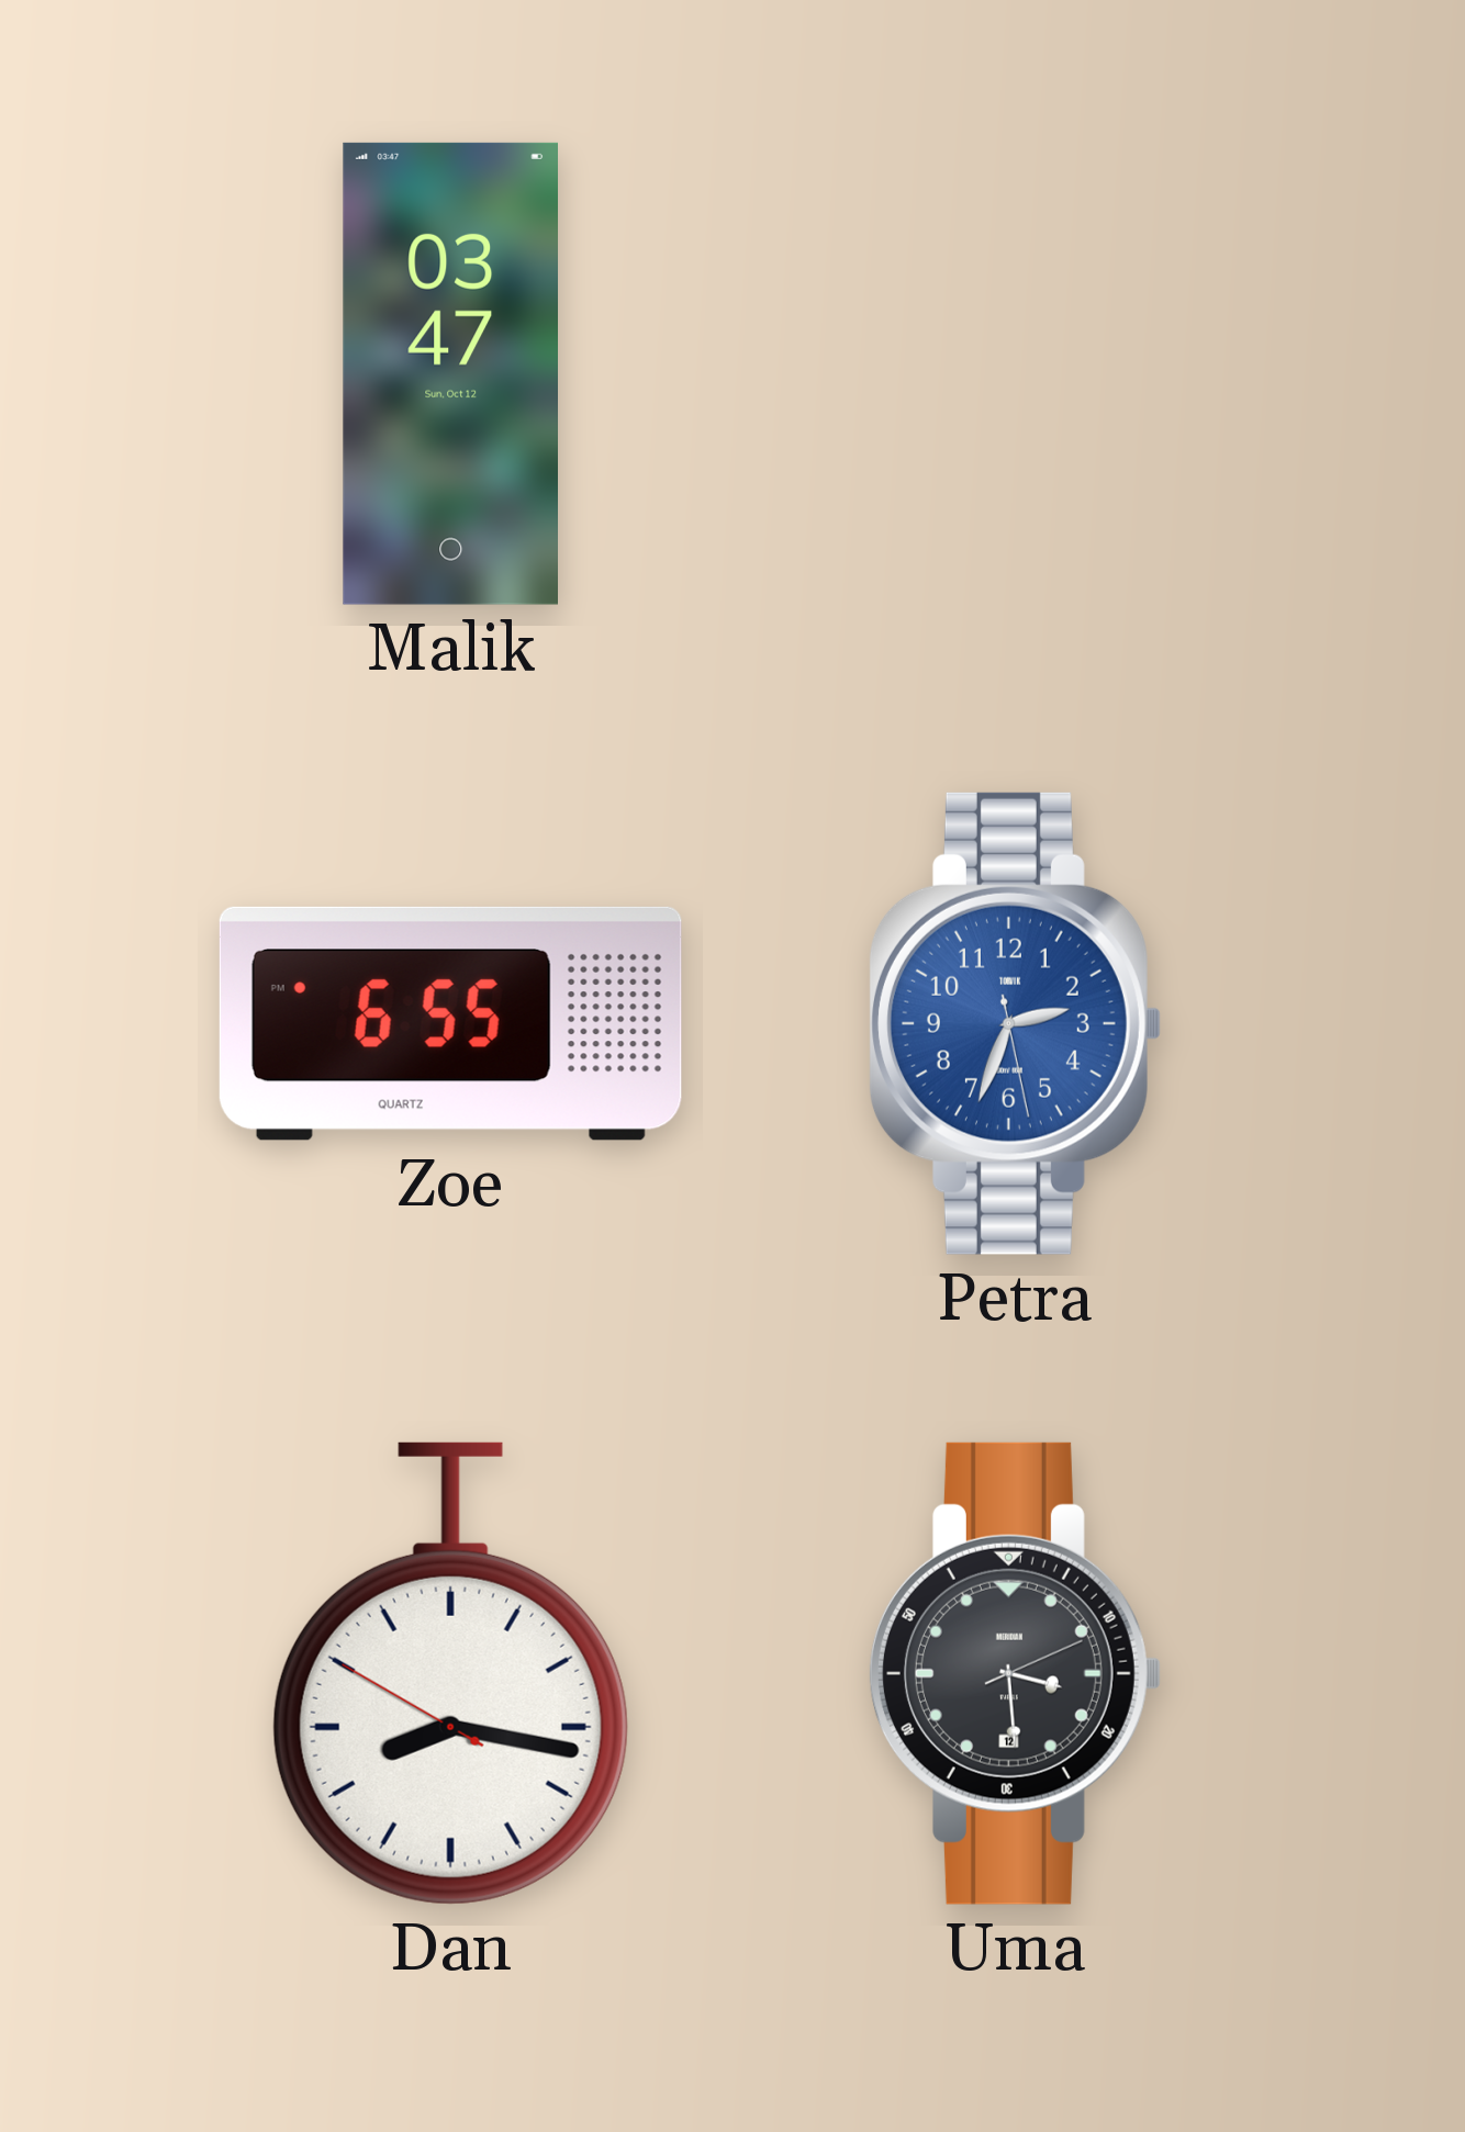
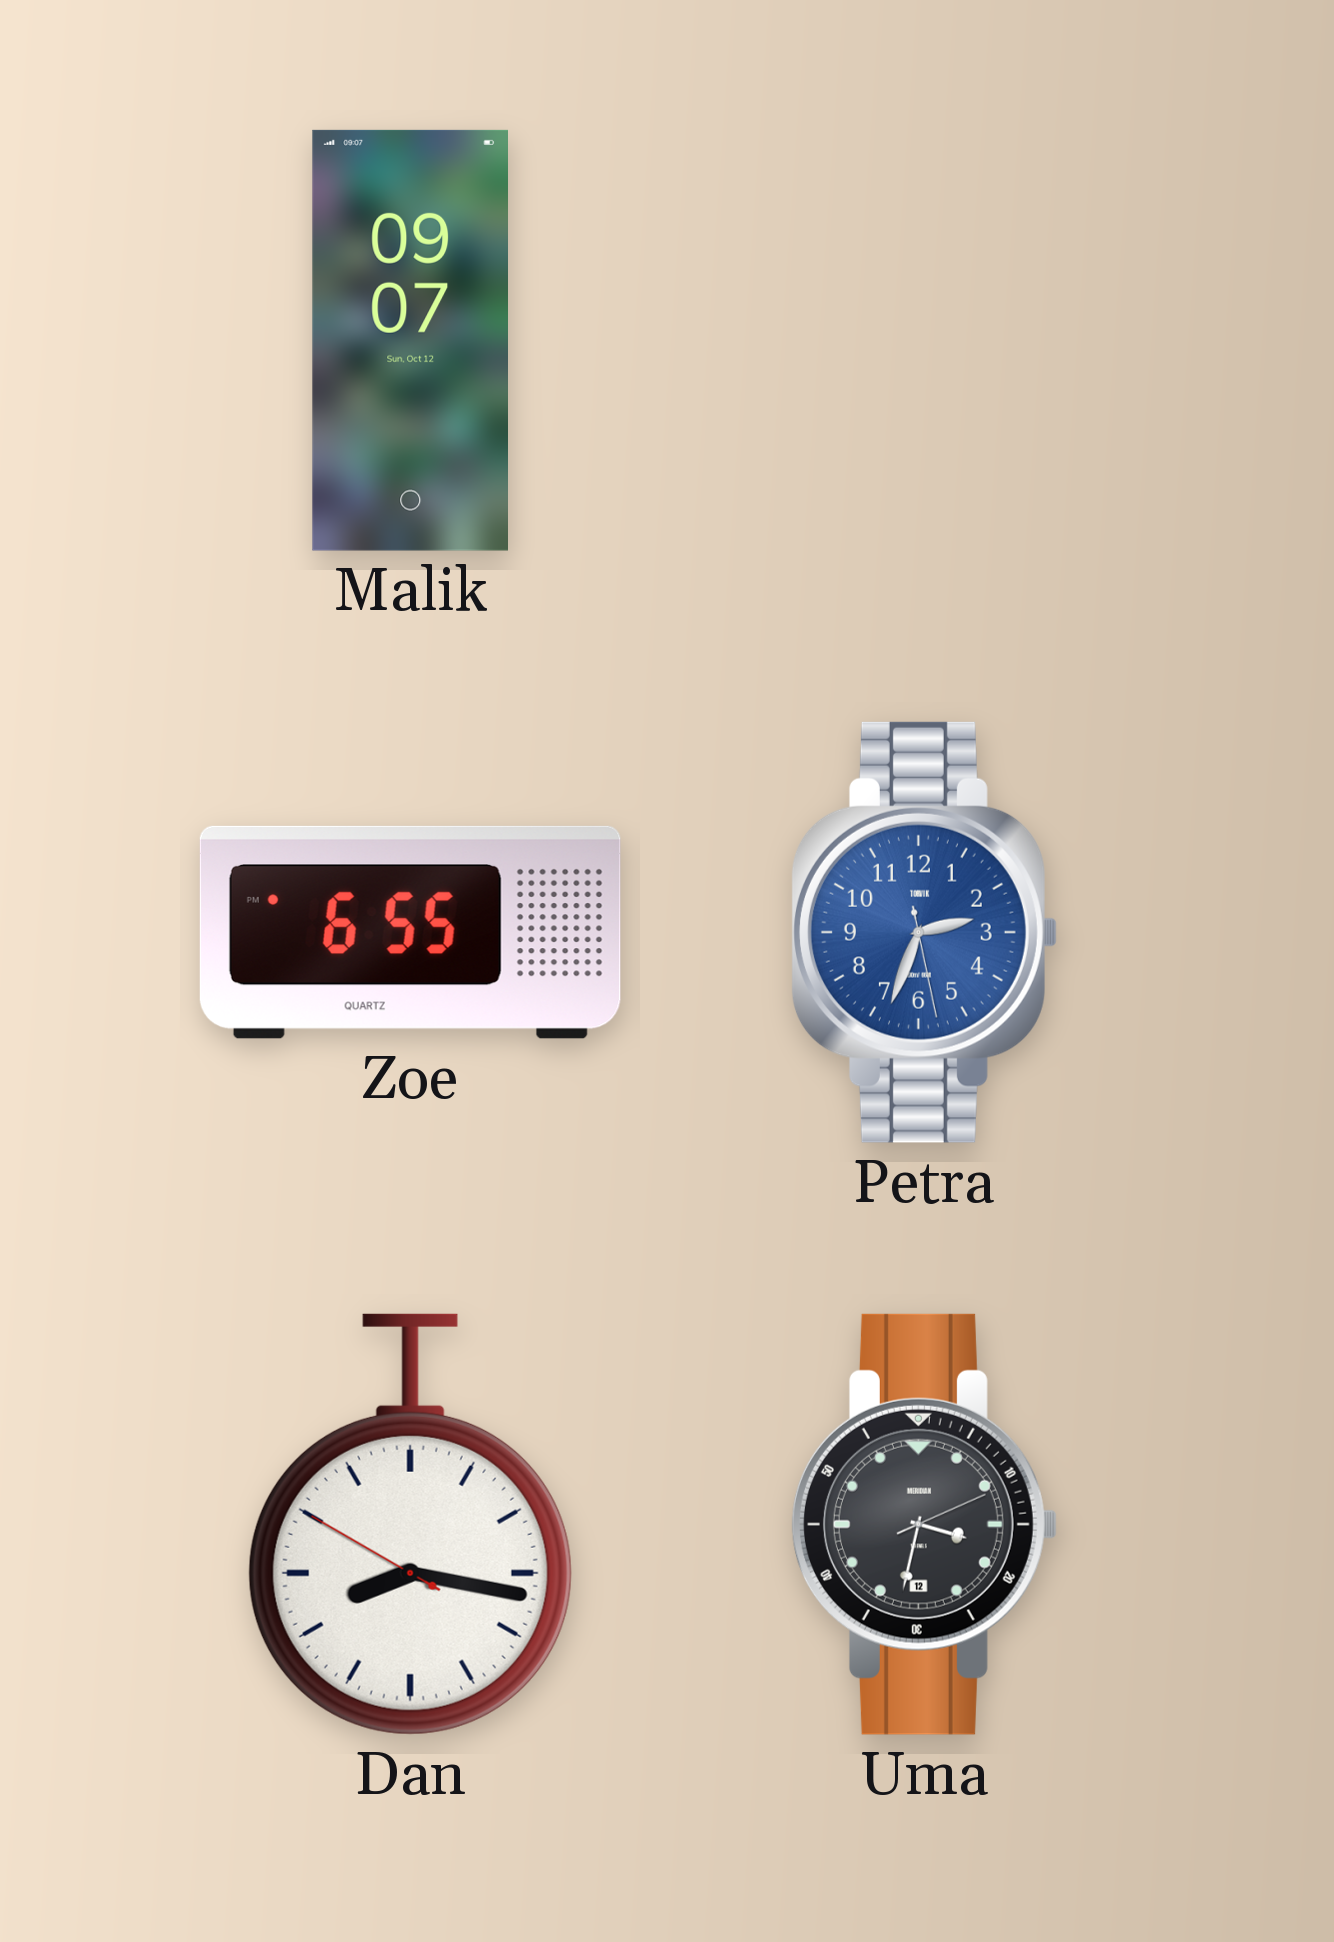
Malik: 03:47 -> 09:07
Uma: 3:29 -> 3:32
